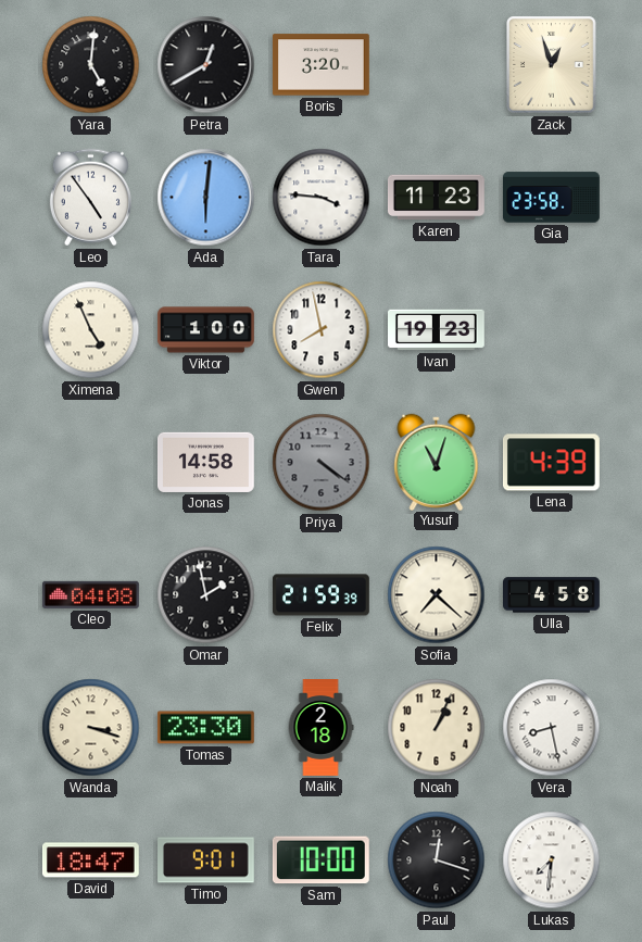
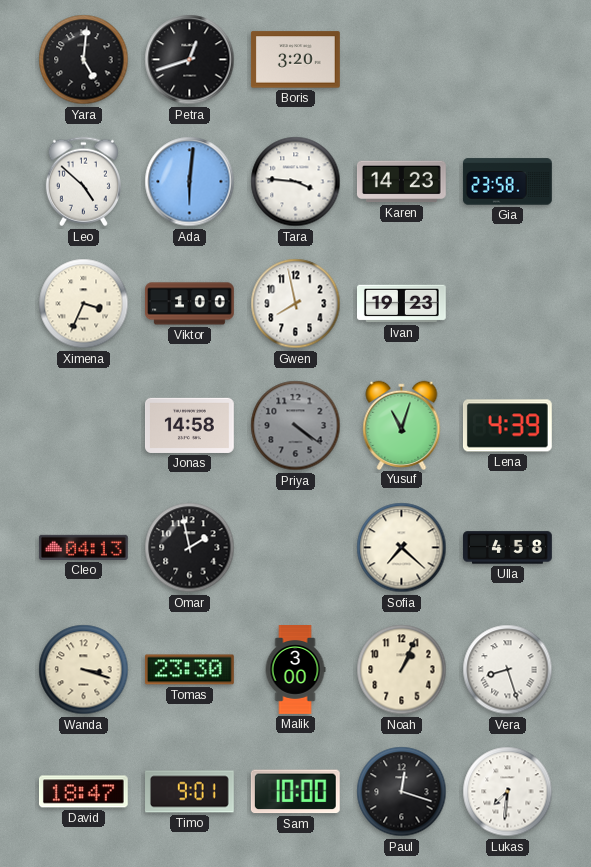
Petra: 12:40 -> 12:42
Zack: 12:57 -> none
Leo: 4:54 -> 4:52
Karen: 11:23 -> 14:23
Ximena: 4:56 -> 3:34
Cleo: 04:08 -> 04:13
Felix: 21:59 -> none
Malik: 2:18 -> 3:00
Vera: 8:28 -> 8:27
